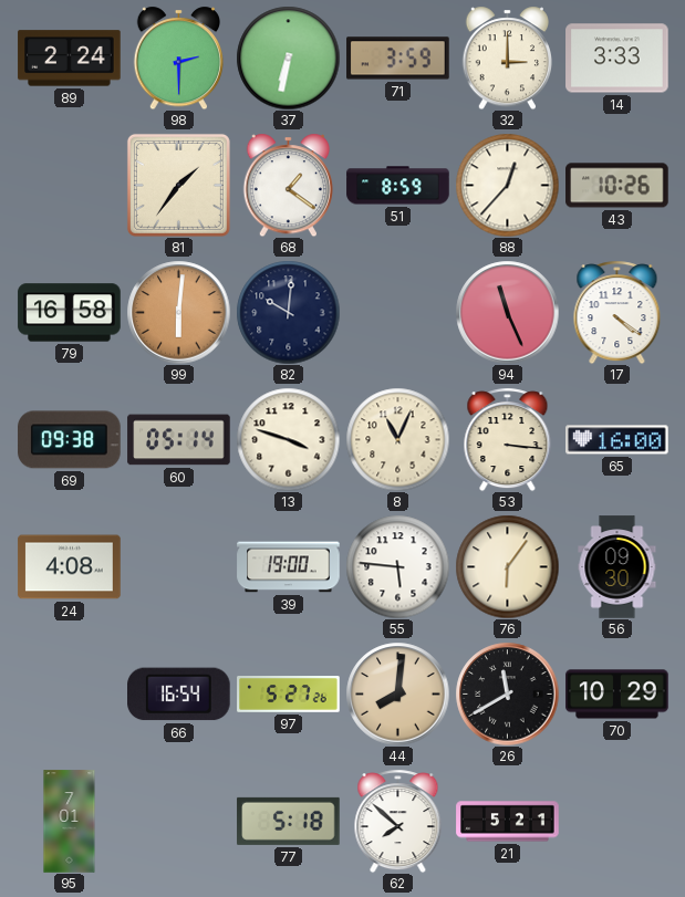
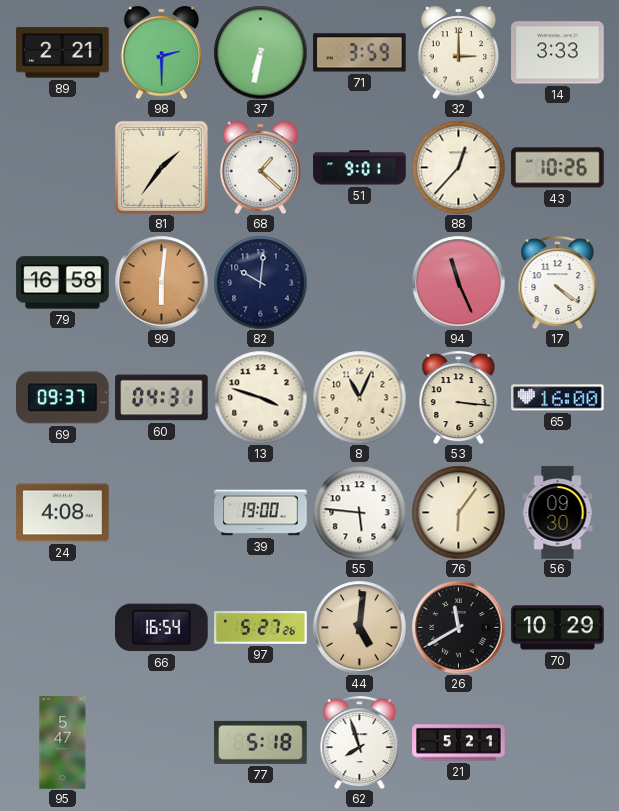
89: 2:24 -> 2:21
68: 1:21 -> 1:22
51: 8:59 -> 9:01
69: 09:38 -> 09:37
60: 05:14 -> 04:31
44: 8:01 -> 5:01
95: 7:01 -> 5:47
62: 7:52 -> 7:57
